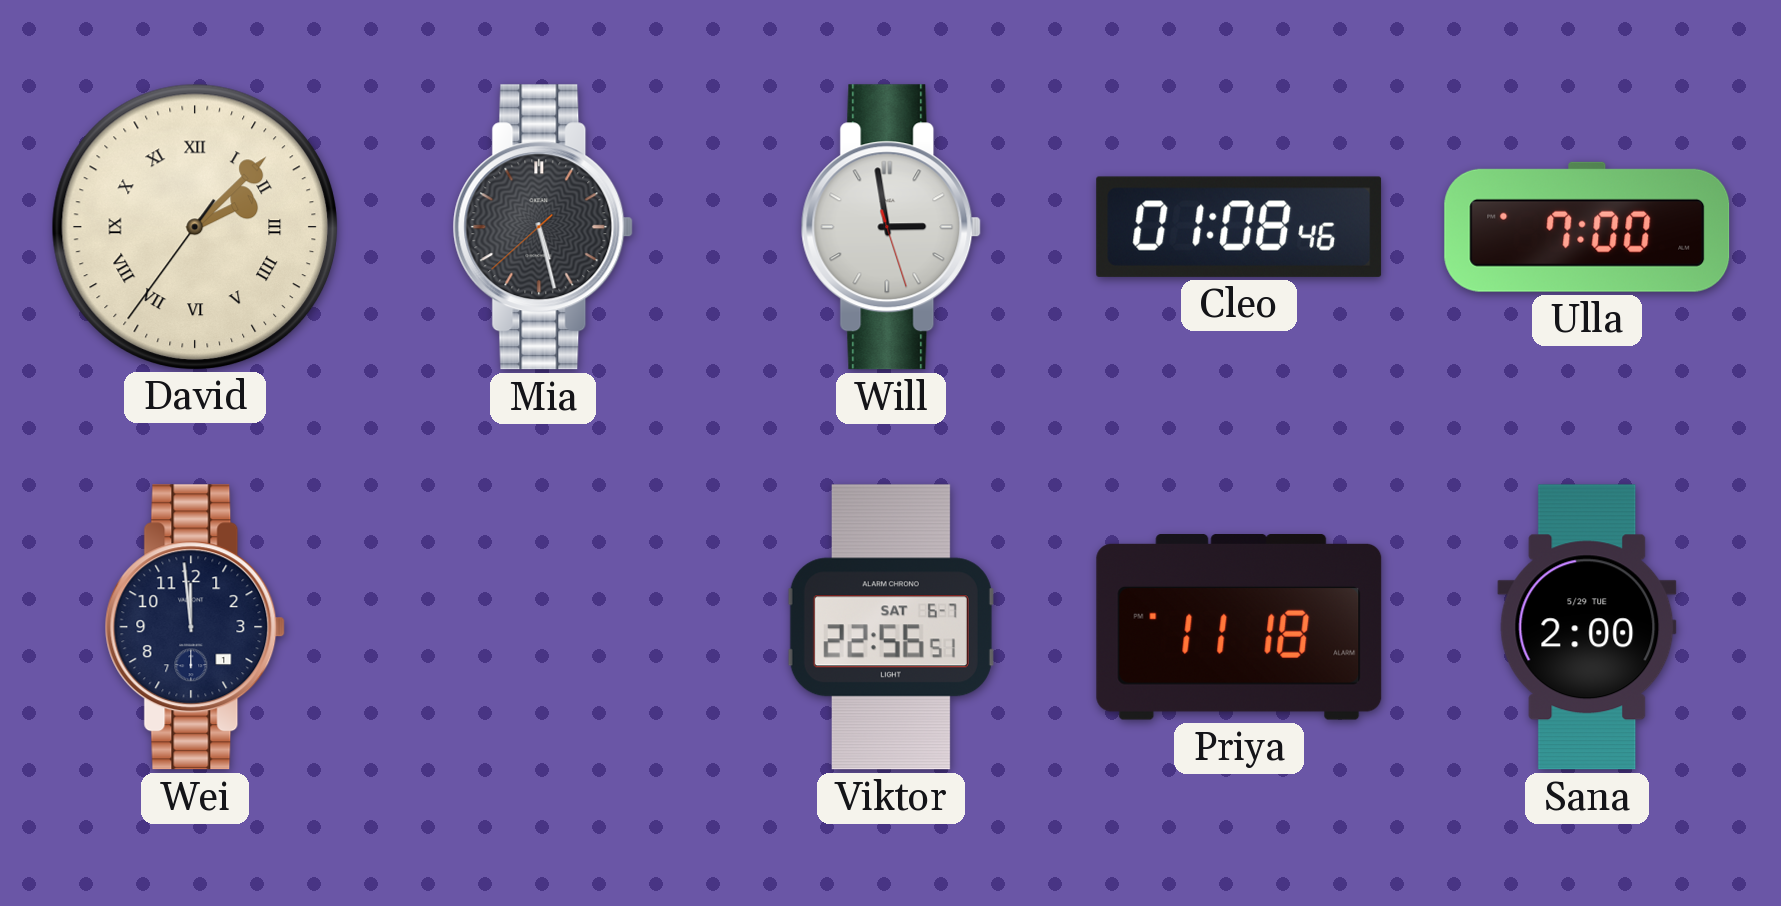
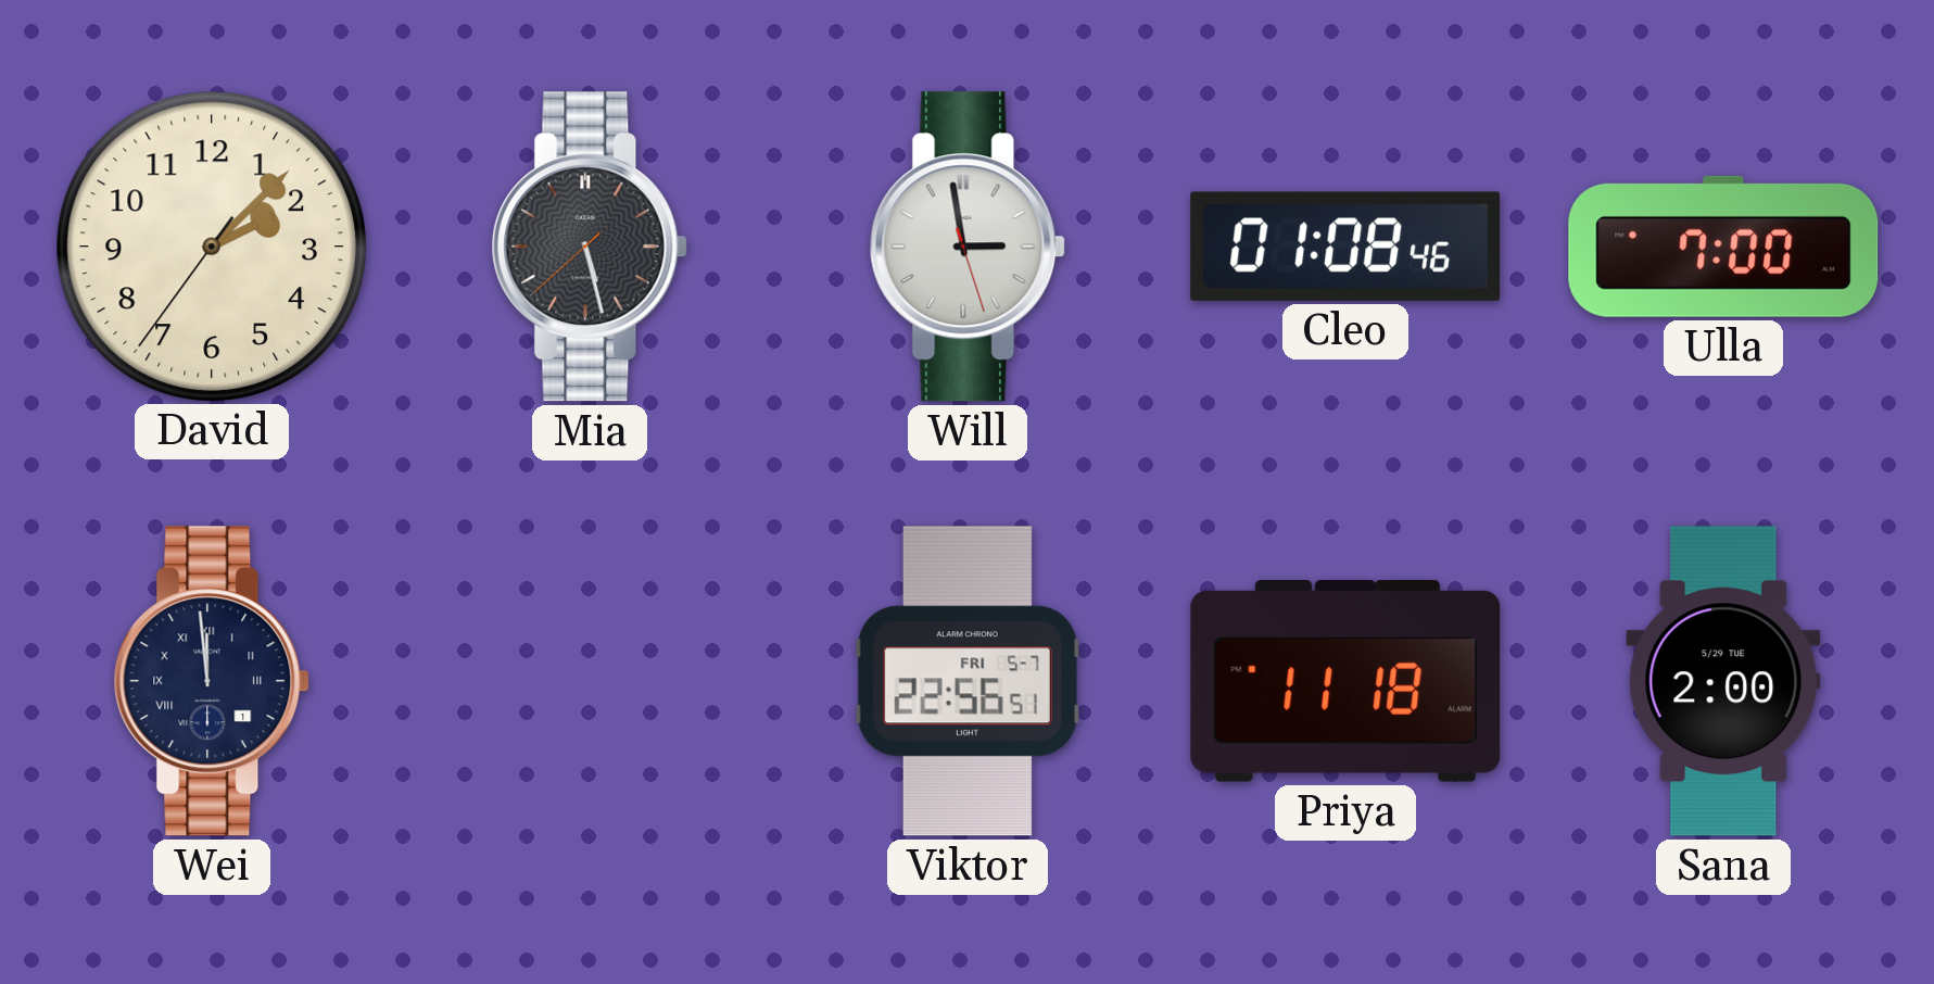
David numerals: Roman -> Arabic
Wei numerals: Arabic -> Roman
Viktor date: SAT 6-7 -> FRI 5-7
